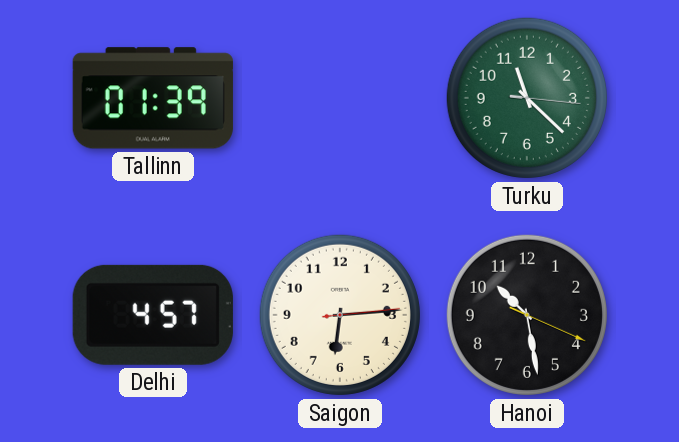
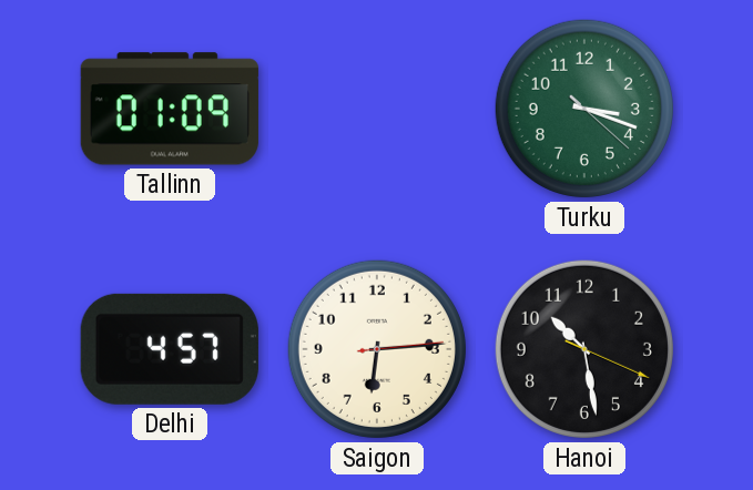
Tallinn: 01:39 -> 01:09
Turku: 11:22 -> 3:18
